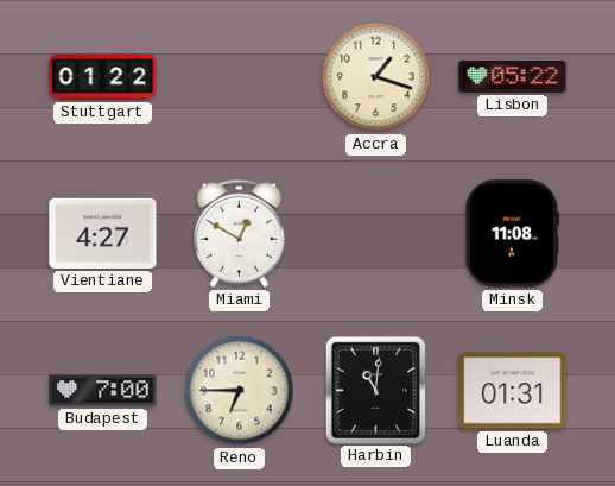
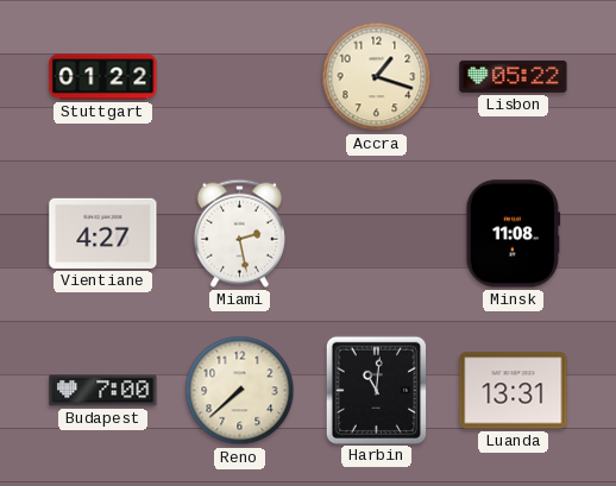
Miami: 12:50 -> 2:28
Reno: 6:45 -> 7:38
Luanda: 01:31 -> 13:31
